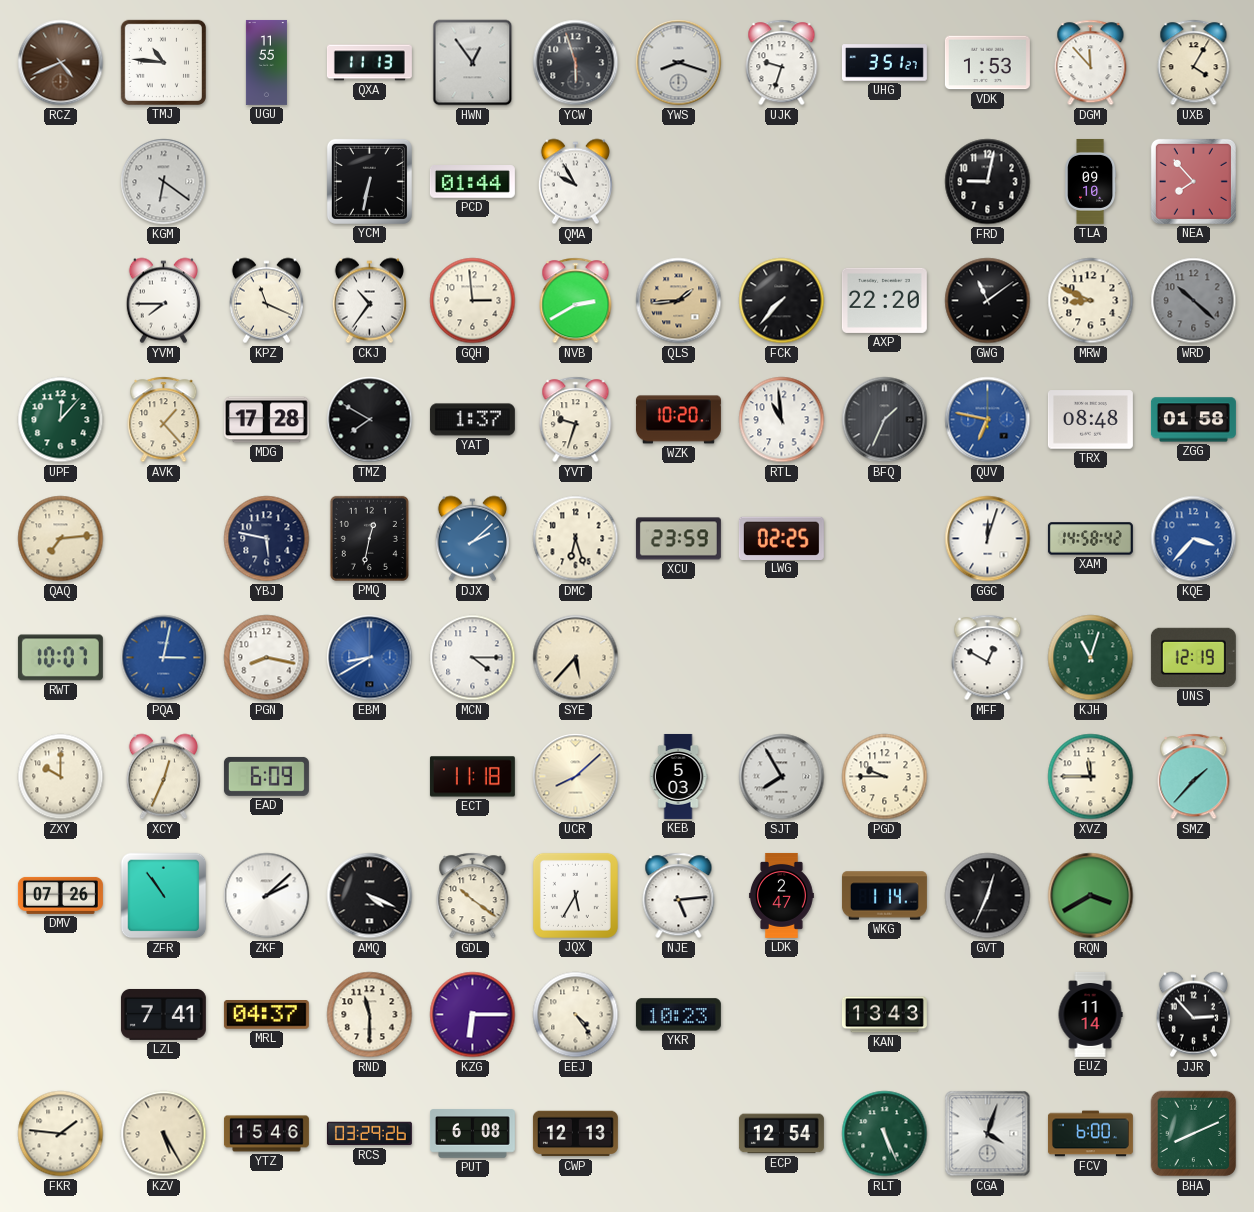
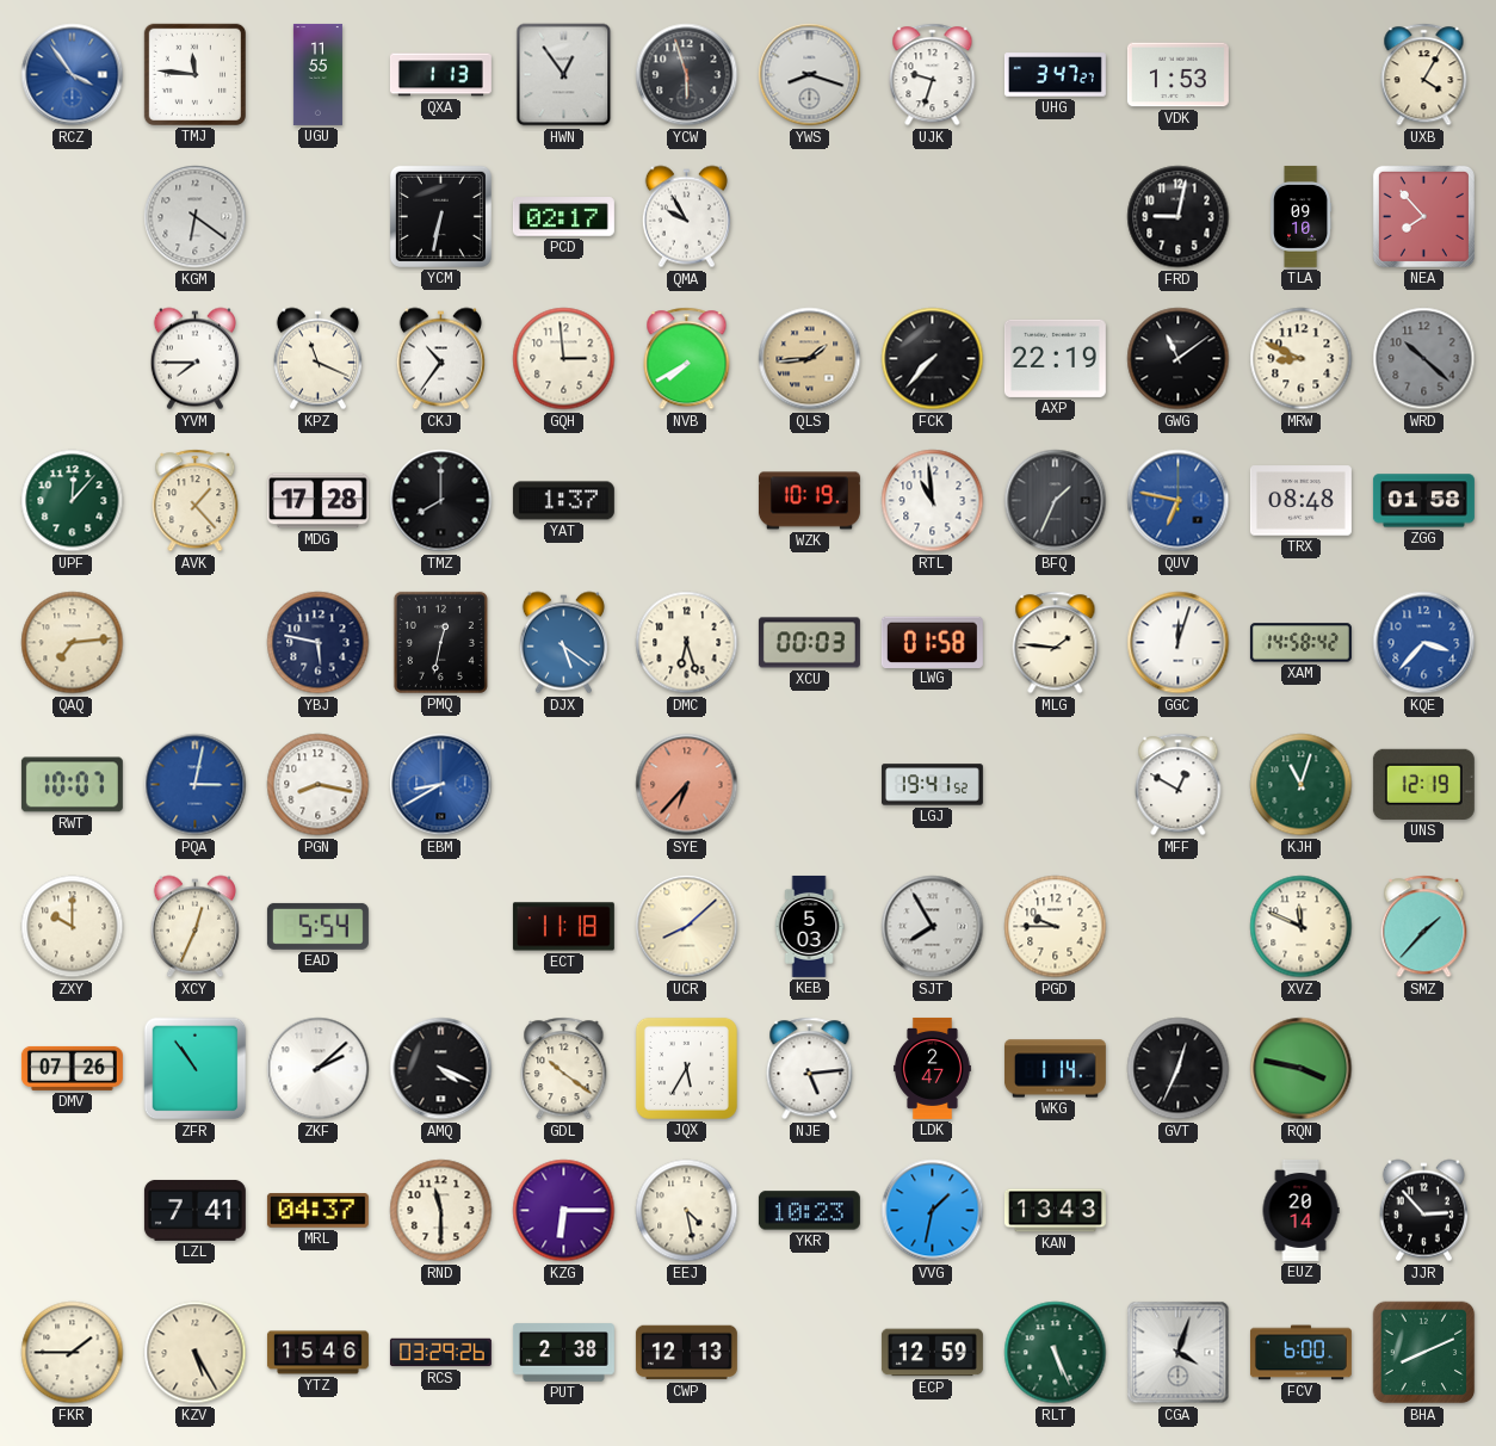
RCZ: 4:41 -> 3:54
RCZ dial: brown -> blue
TMJ: 10:46 -> 11:46
QXA: 11:13 -> 1:13
UHG: 3:51 -> 3:47
DGM: 11:53 -> none
PCD: 01:44 -> 02:17
NVB: 2:40 -> 7:40
AXP: 22:20 -> 22:19
TMZ: 7:50 -> 8:00
YVT: 9:33 -> none
WZK: 10:20 -> 10:19
DJX: 2:08 -> 5:21
XCU: 23:59 -> 00:03
LWG: 02:25 -> 01:58
MLG: none -> 1:46
MCN: 4:15 -> none
SYE: 5:37 -> 6:37
SYE dial: cream -> salmon
LGJ: none -> 19:41
EAD: 6:09 -> 5:54
XVZ: 11:45 -> 11:49
RQN: 3:40 -> 3:47
EEJ: 4:24 -> 4:28
VVG: none -> 1:32
EUZ: 11:14 -> 20:14
FKR: 1:46 -> 1:45
PUT: 6:08 -> 2:38
ECP: 12:54 -> 12:59
